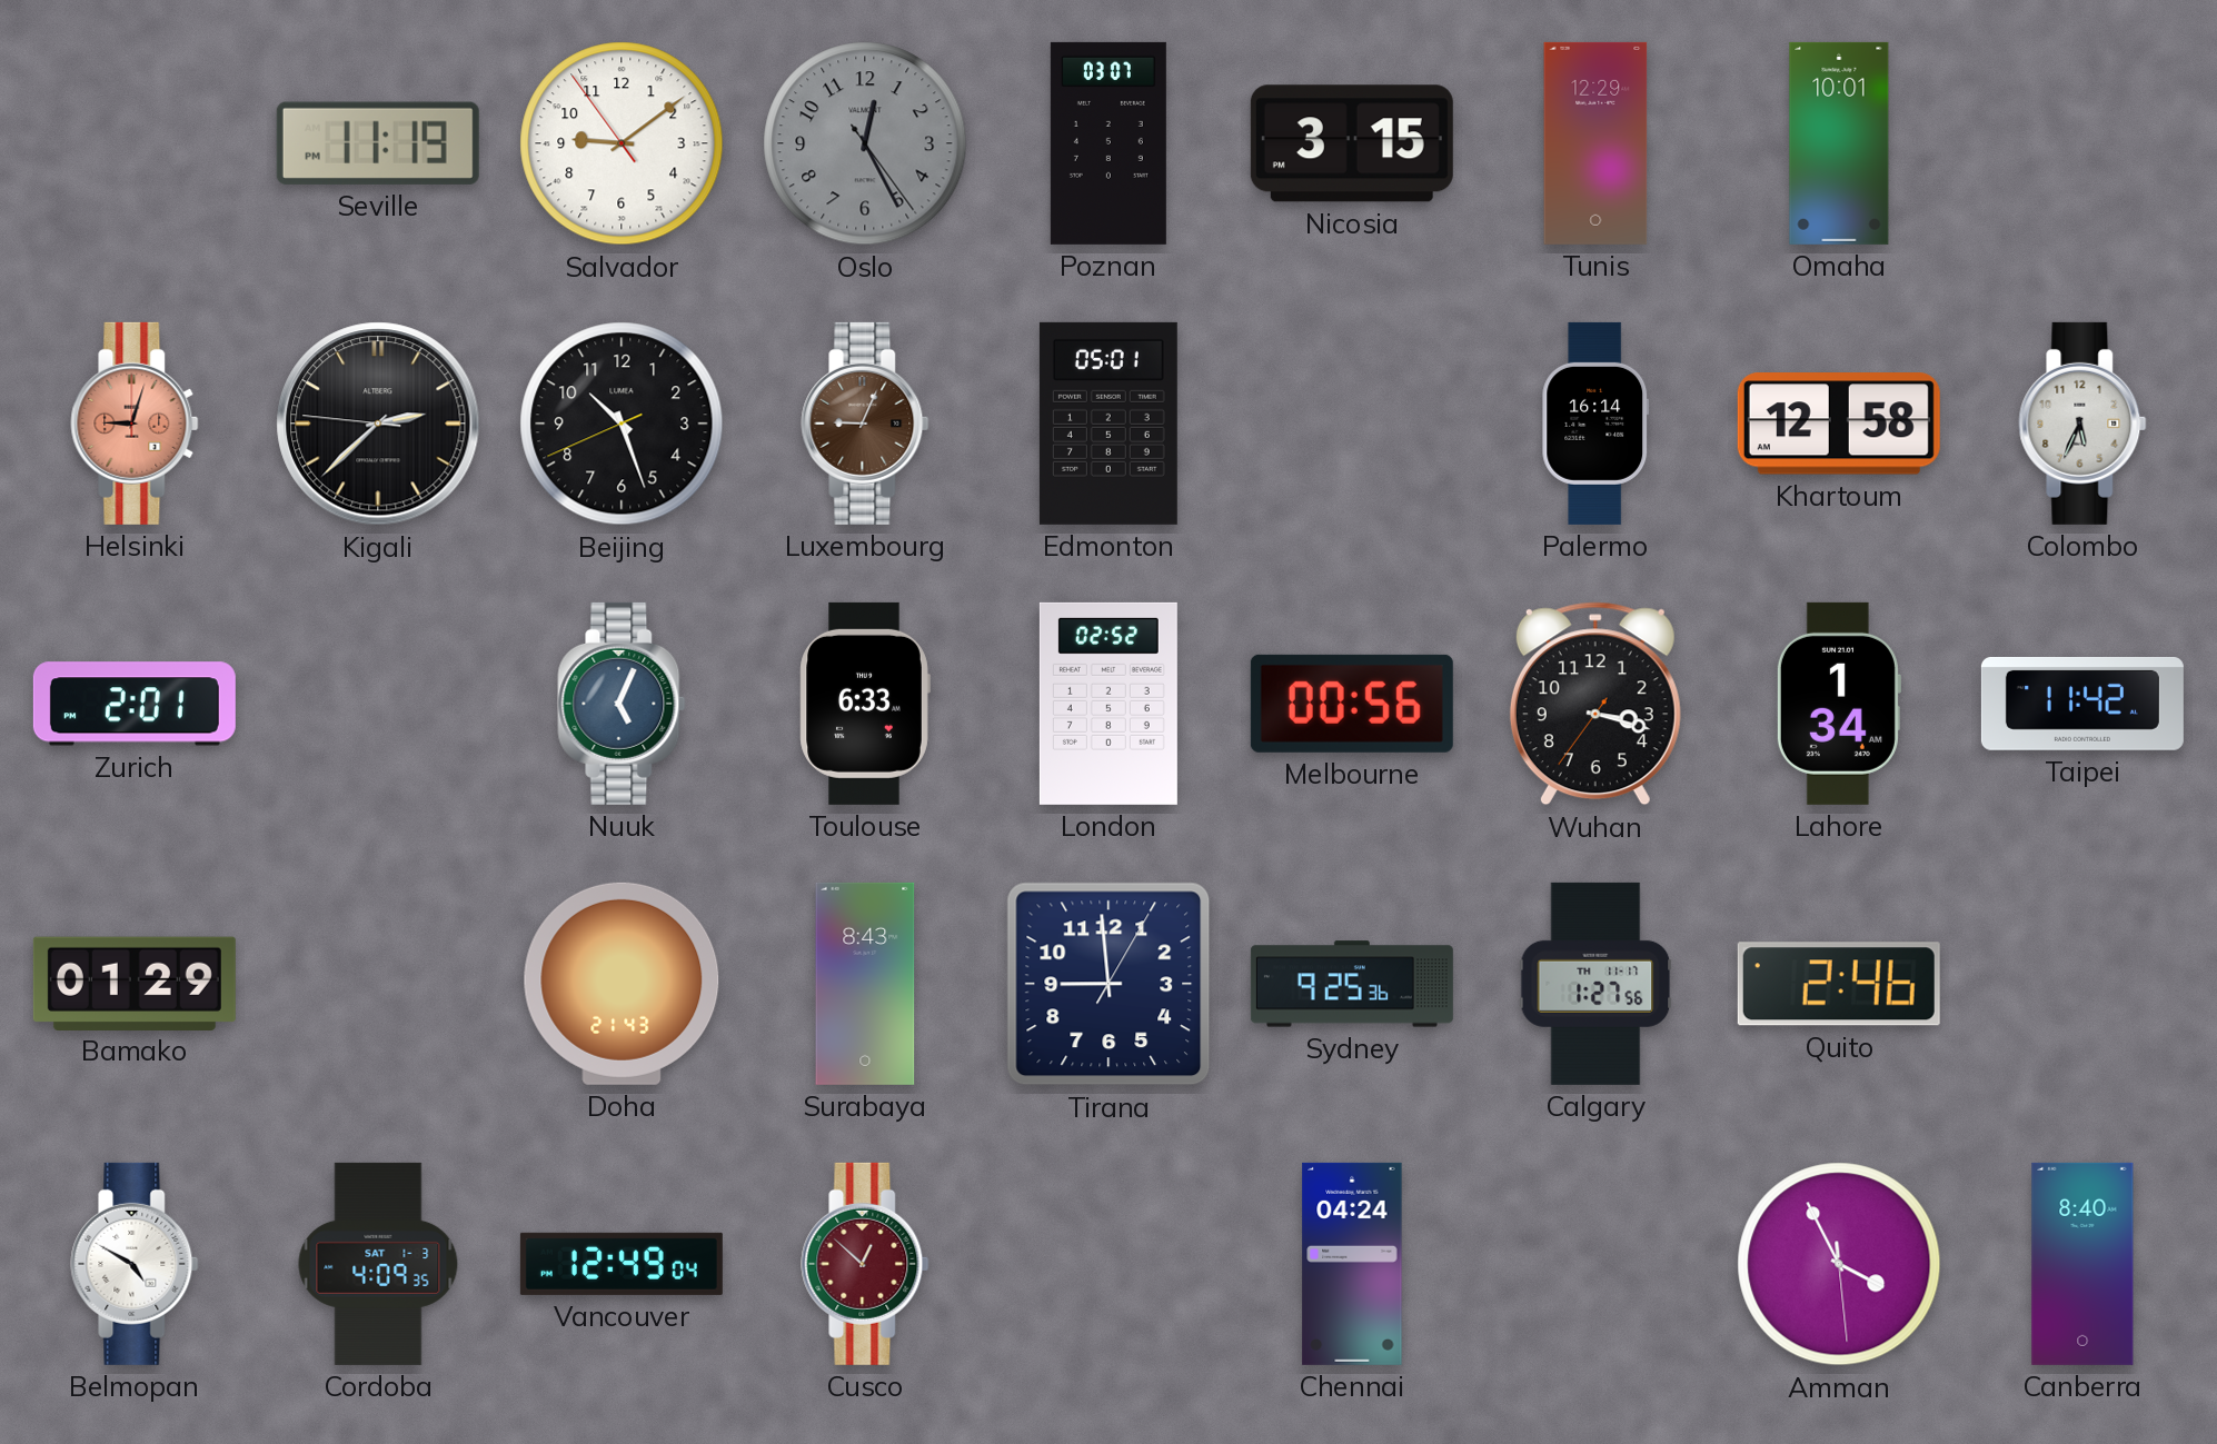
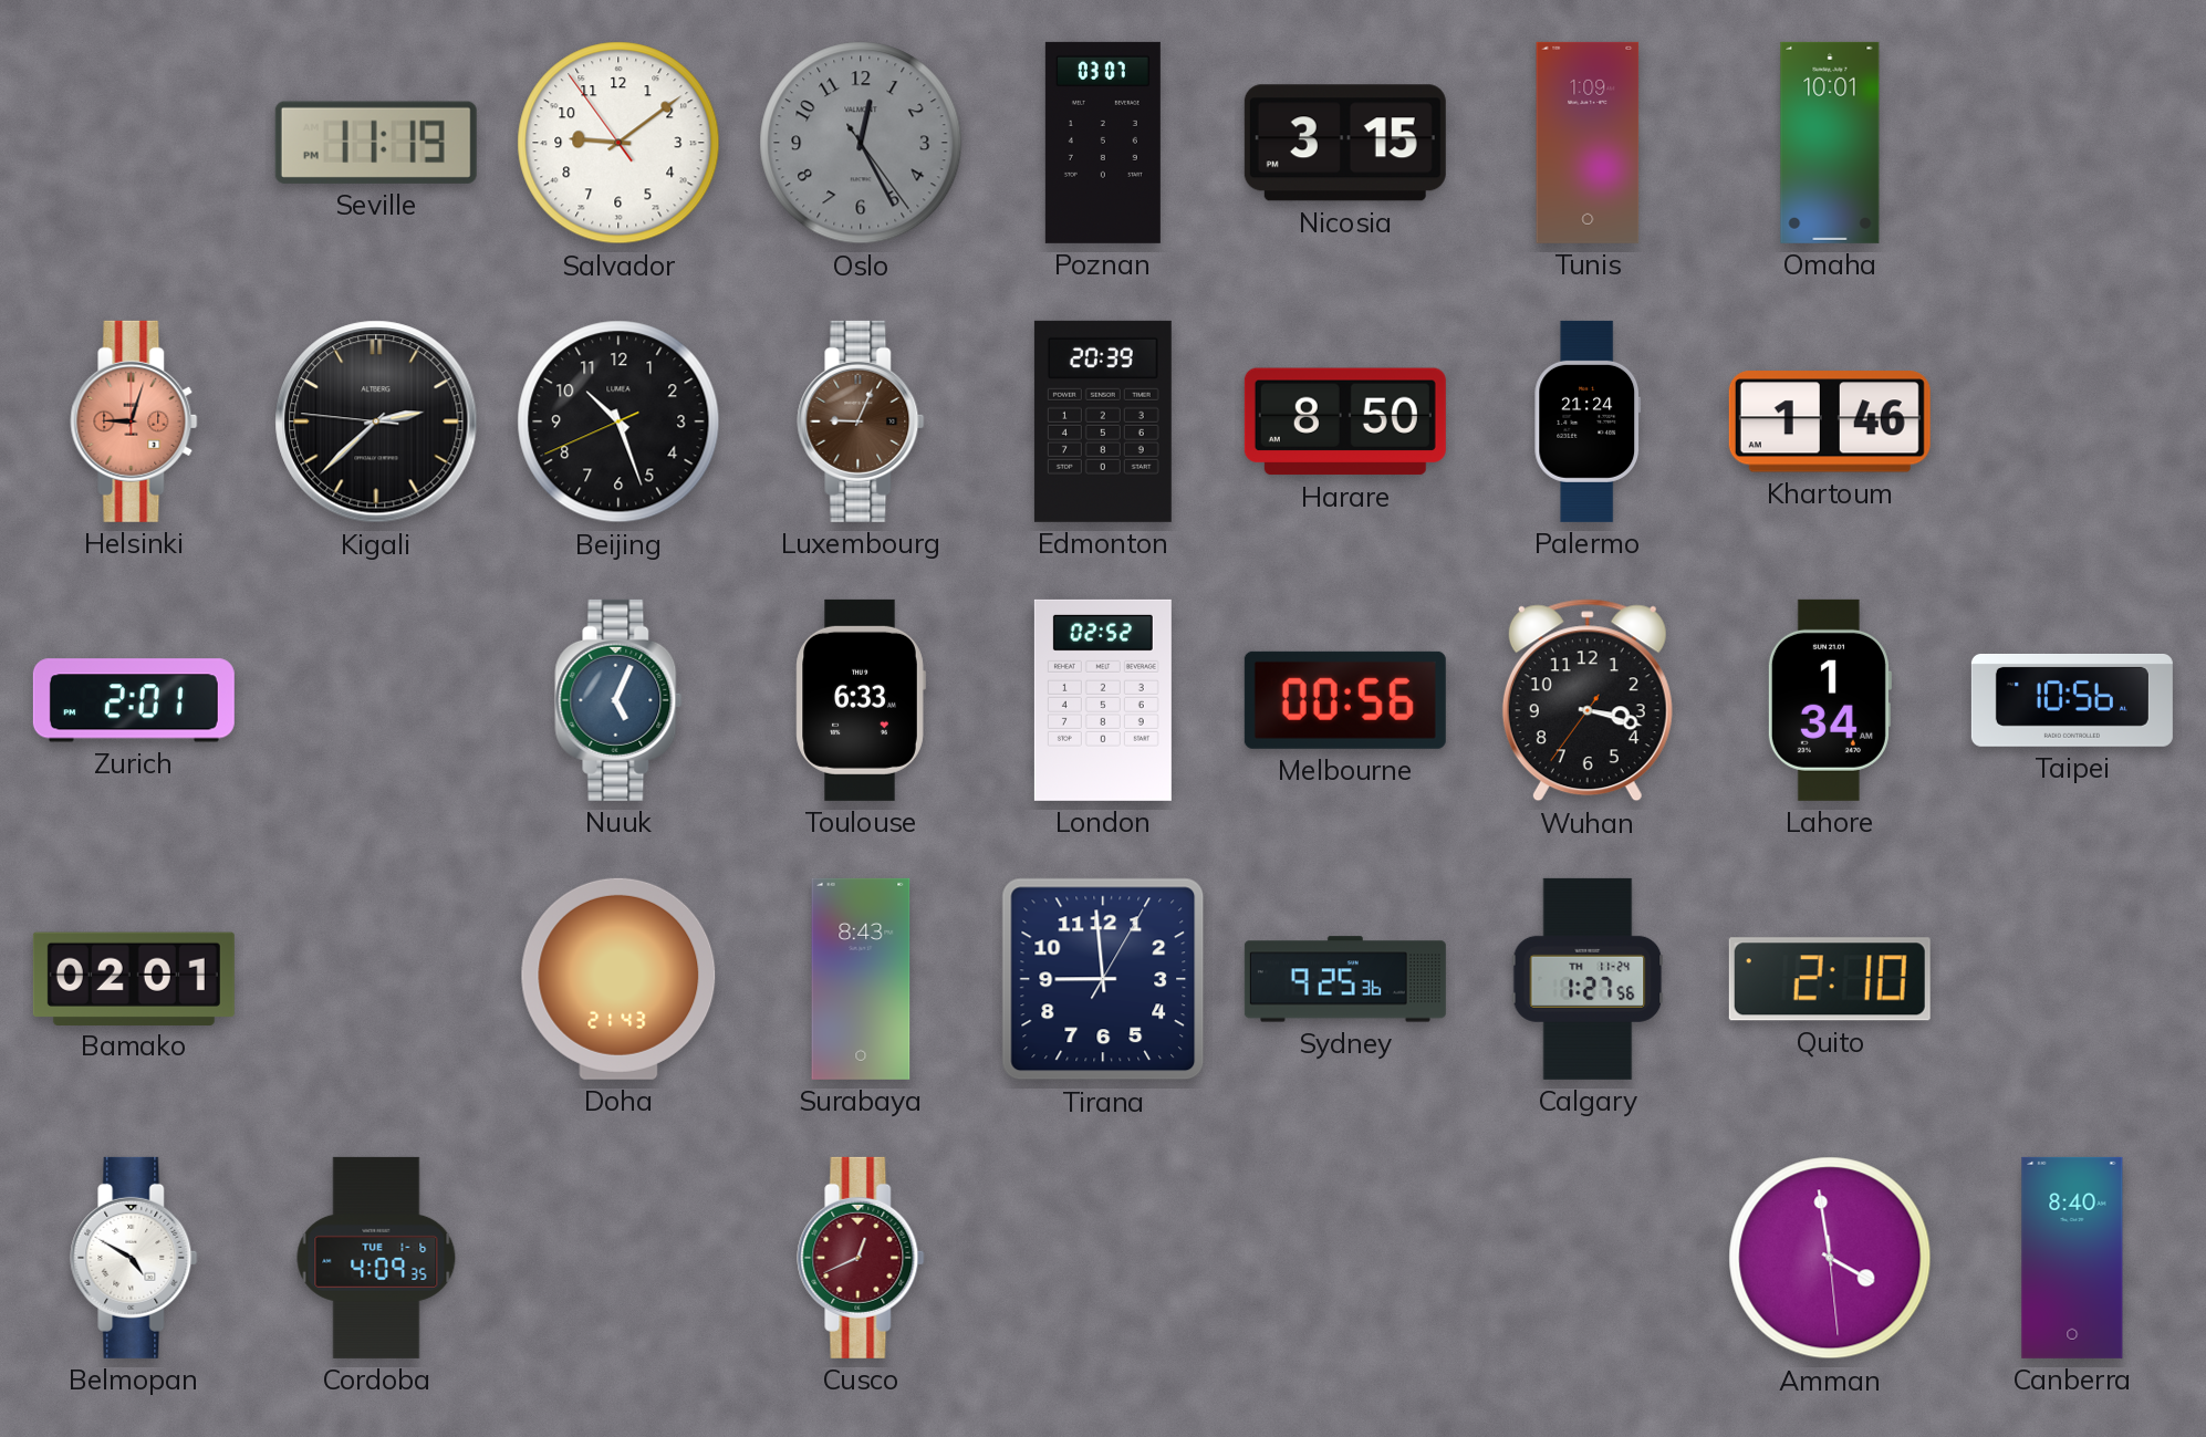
Tunis: 12:29 -> 1:09
Edmonton: 05:01 -> 20:39
Harare: none -> 8:50
Palermo: 16:14 -> 21:24
Khartoum: 12:58 -> 1:46
Colombo: 5:34 -> none
Taipei: 11:42 -> 10:56
Bamako: 01:29 -> 02:01
Calgary date: TH 11-17 -> TH 11-24
Quito: 2:46 -> 2:10
Cordoba date: SAT 1-3 -> TUE 1-6
Vancouver: 12:49 -> none
Cusco: 12:52 -> 12:41
Chennai: 04:24 -> none
Amman: 3:55 -> 3:58
